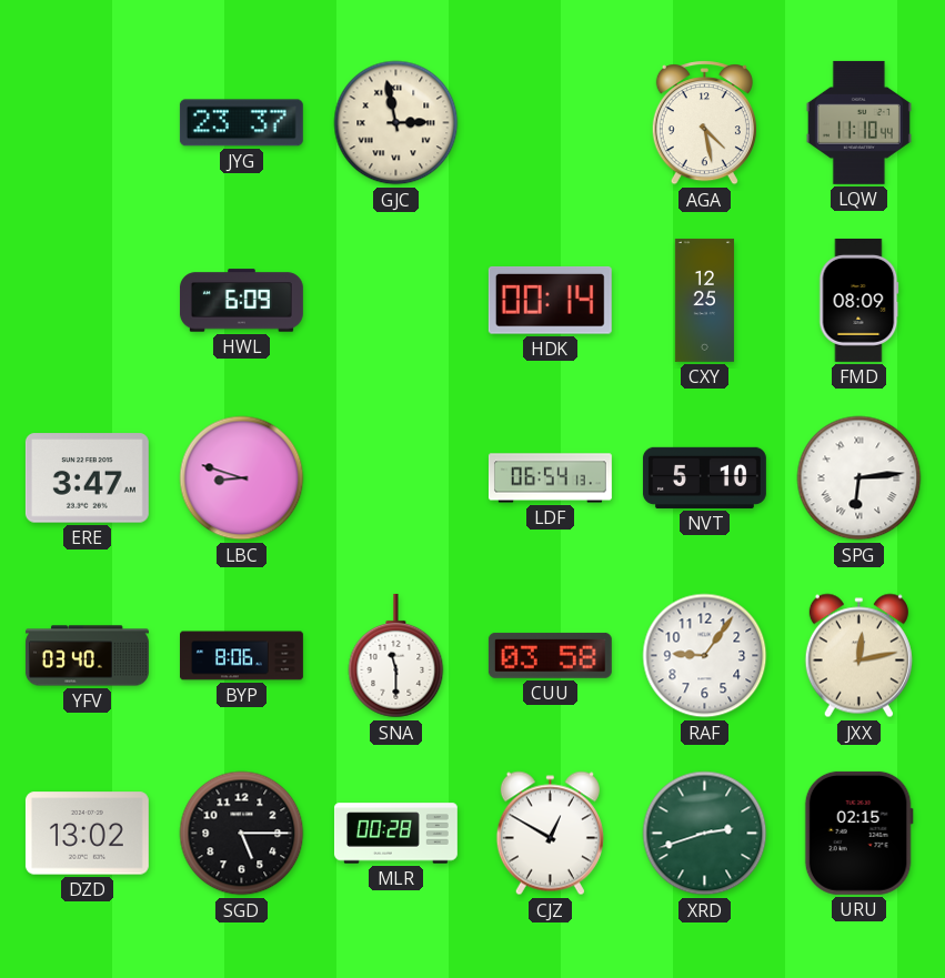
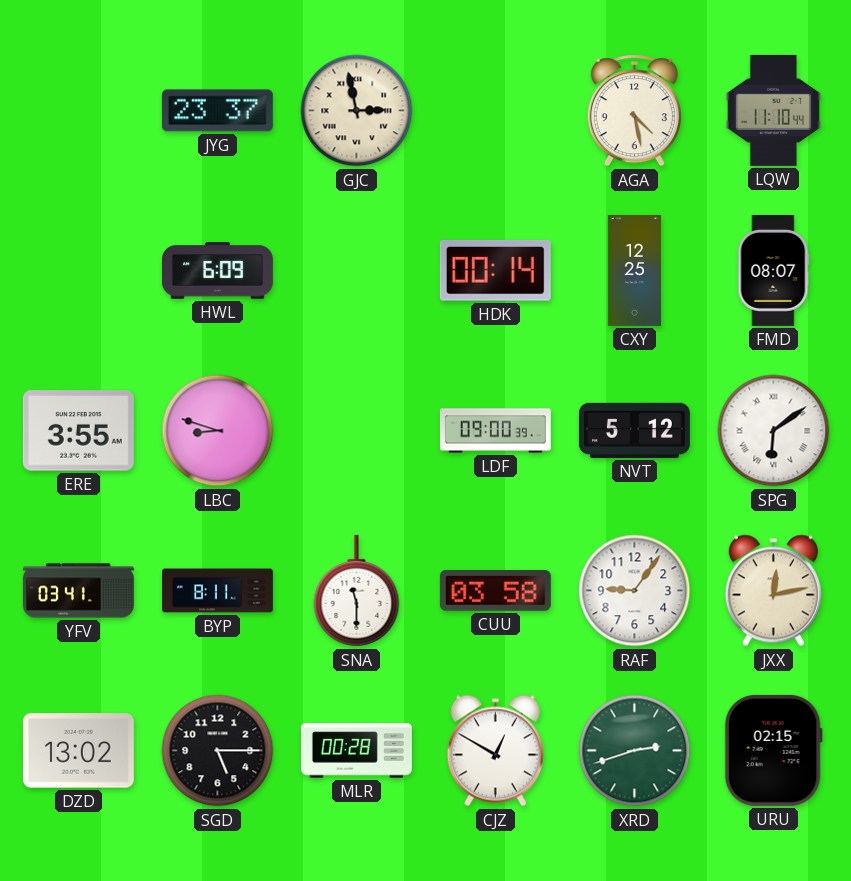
FMD: 08:09 -> 08:07
ERE: 3:47 -> 3:55
LDF: 06:54 -> 09:00
NVT: 5:10 -> 5:12
SPG: 6:14 -> 6:09
YFV: 03:40 -> 03:41
BYP: 8:06 -> 8:11
